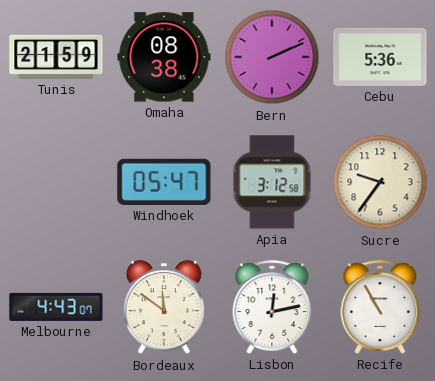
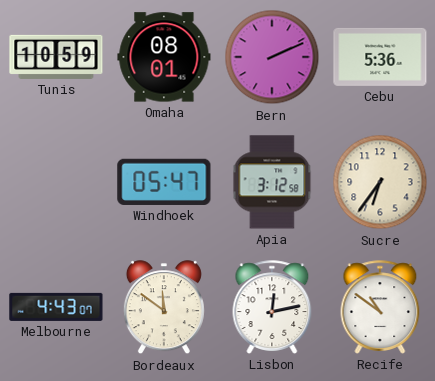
Tunis: 21:59 -> 10:59
Omaha: 08:38 -> 08:01
Sucre: 9:36 -> 6:36
Recife: 10:55 -> 10:51
